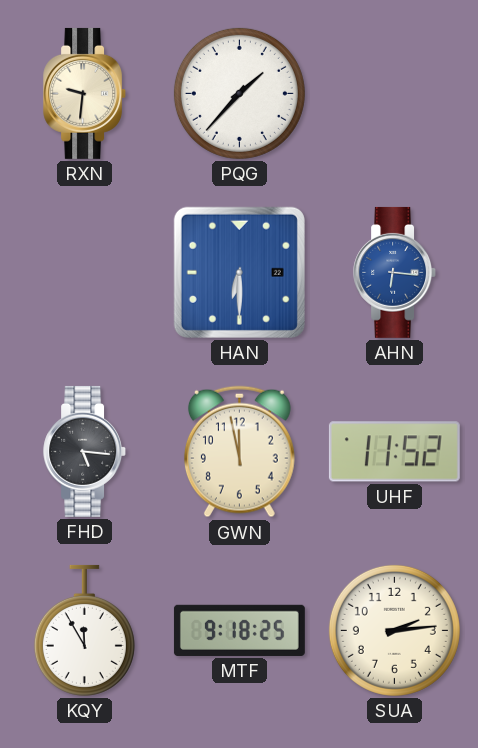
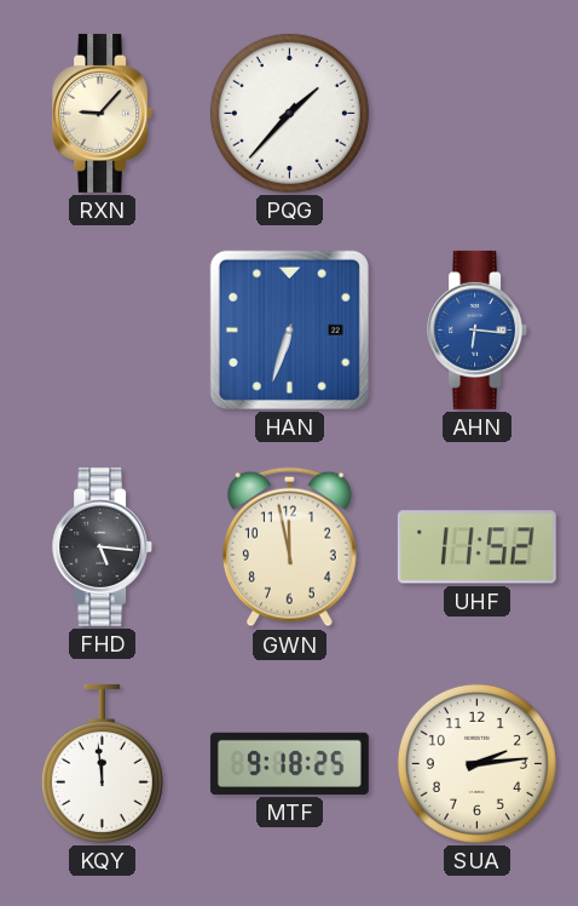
RXN: 9:31 -> 9:07
HAN: 6:30 -> 6:33
KQY: 11:55 -> 11:59
